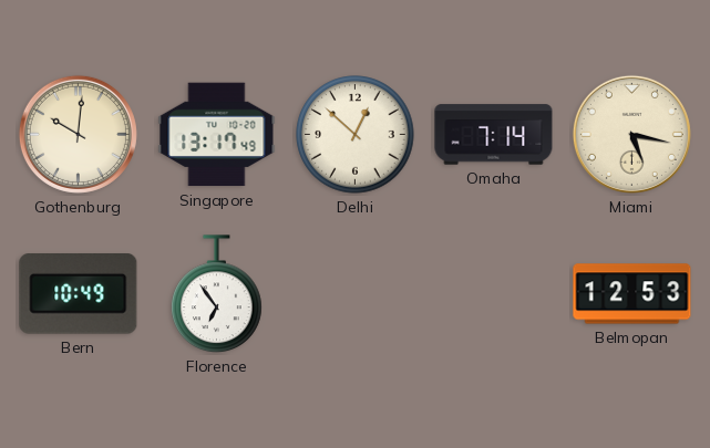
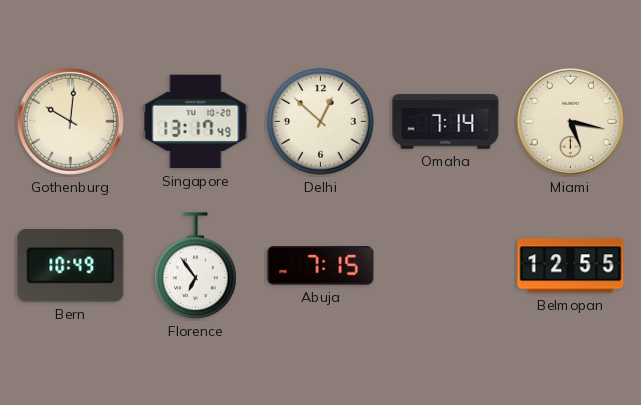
Abuja: none -> 7:15
Belmopan: 12:53 -> 12:55
